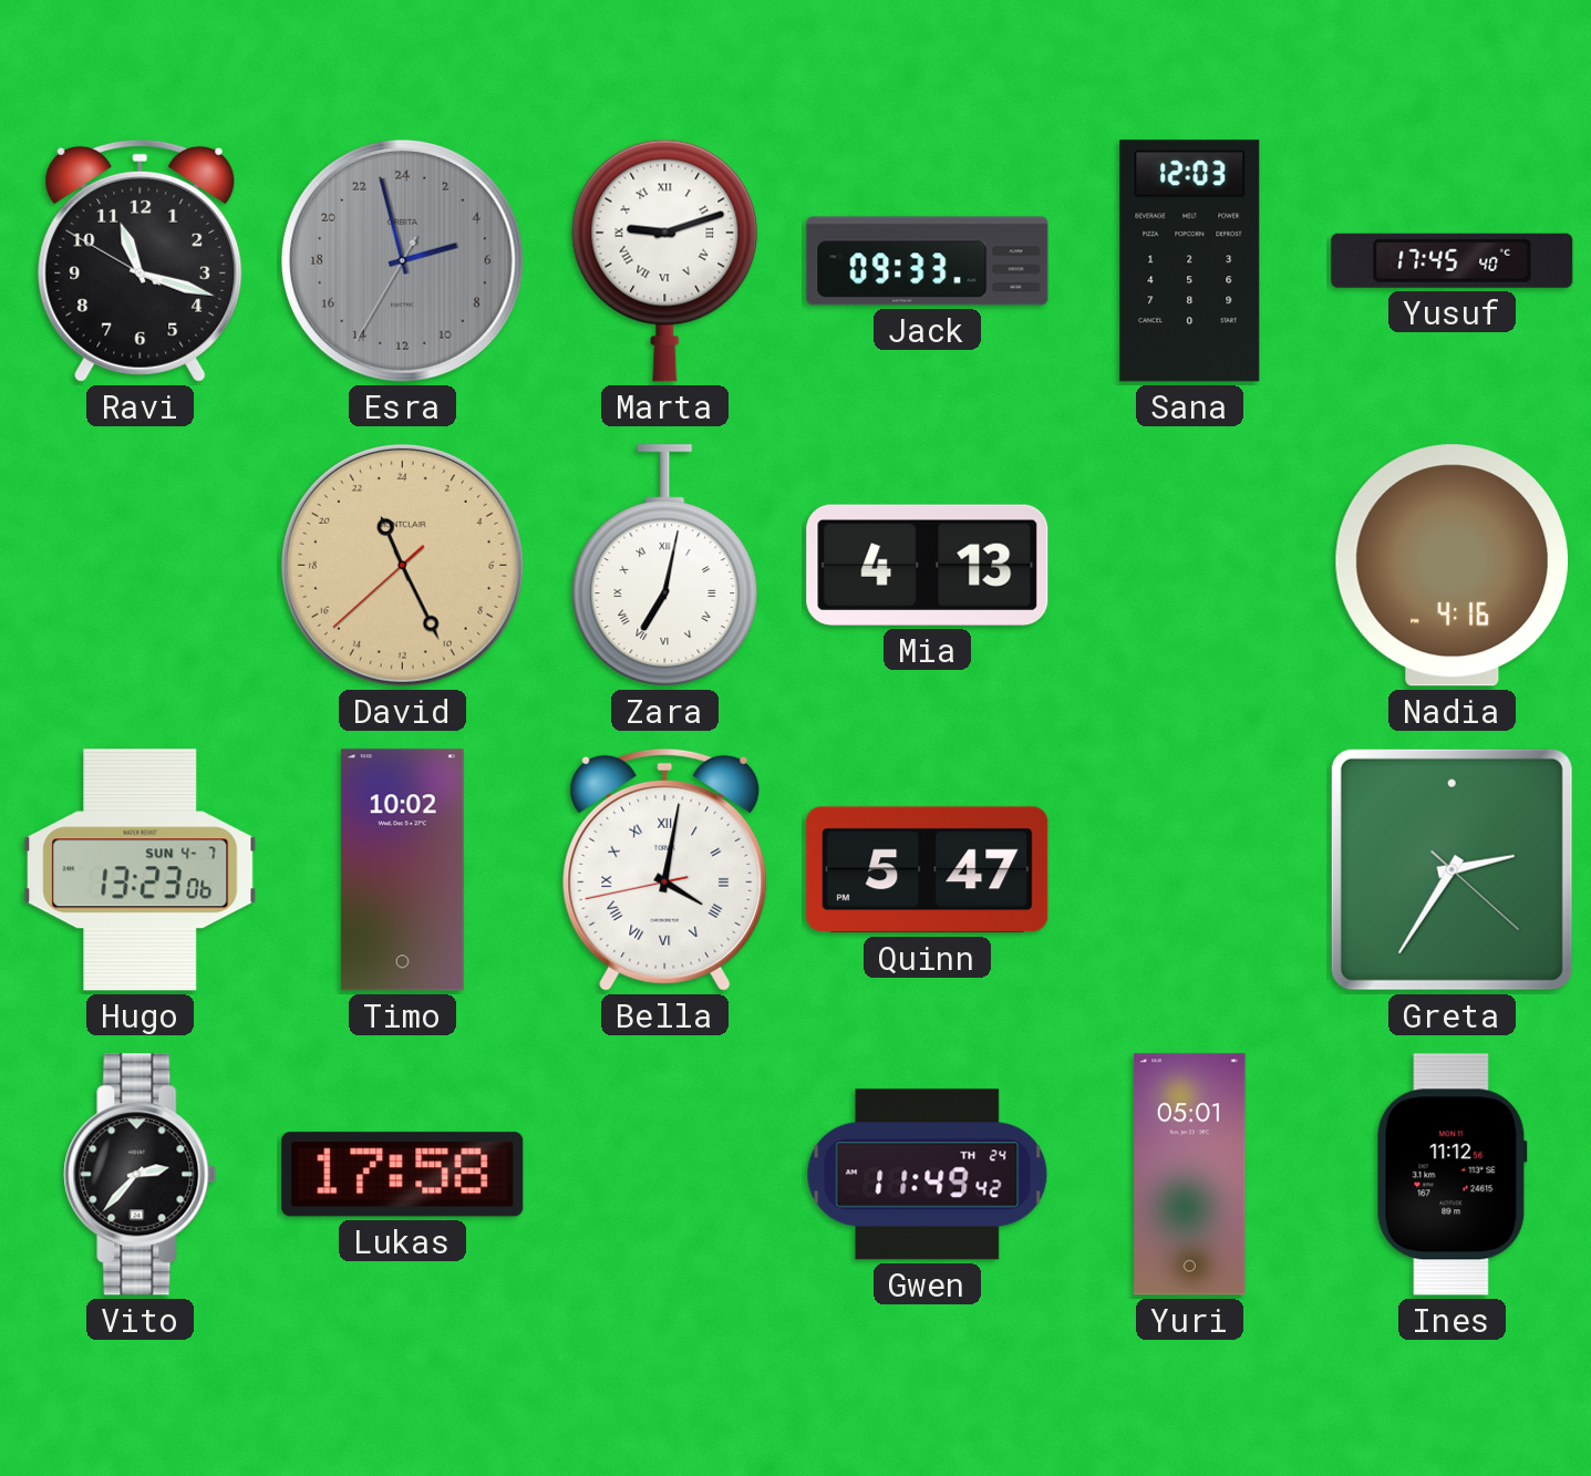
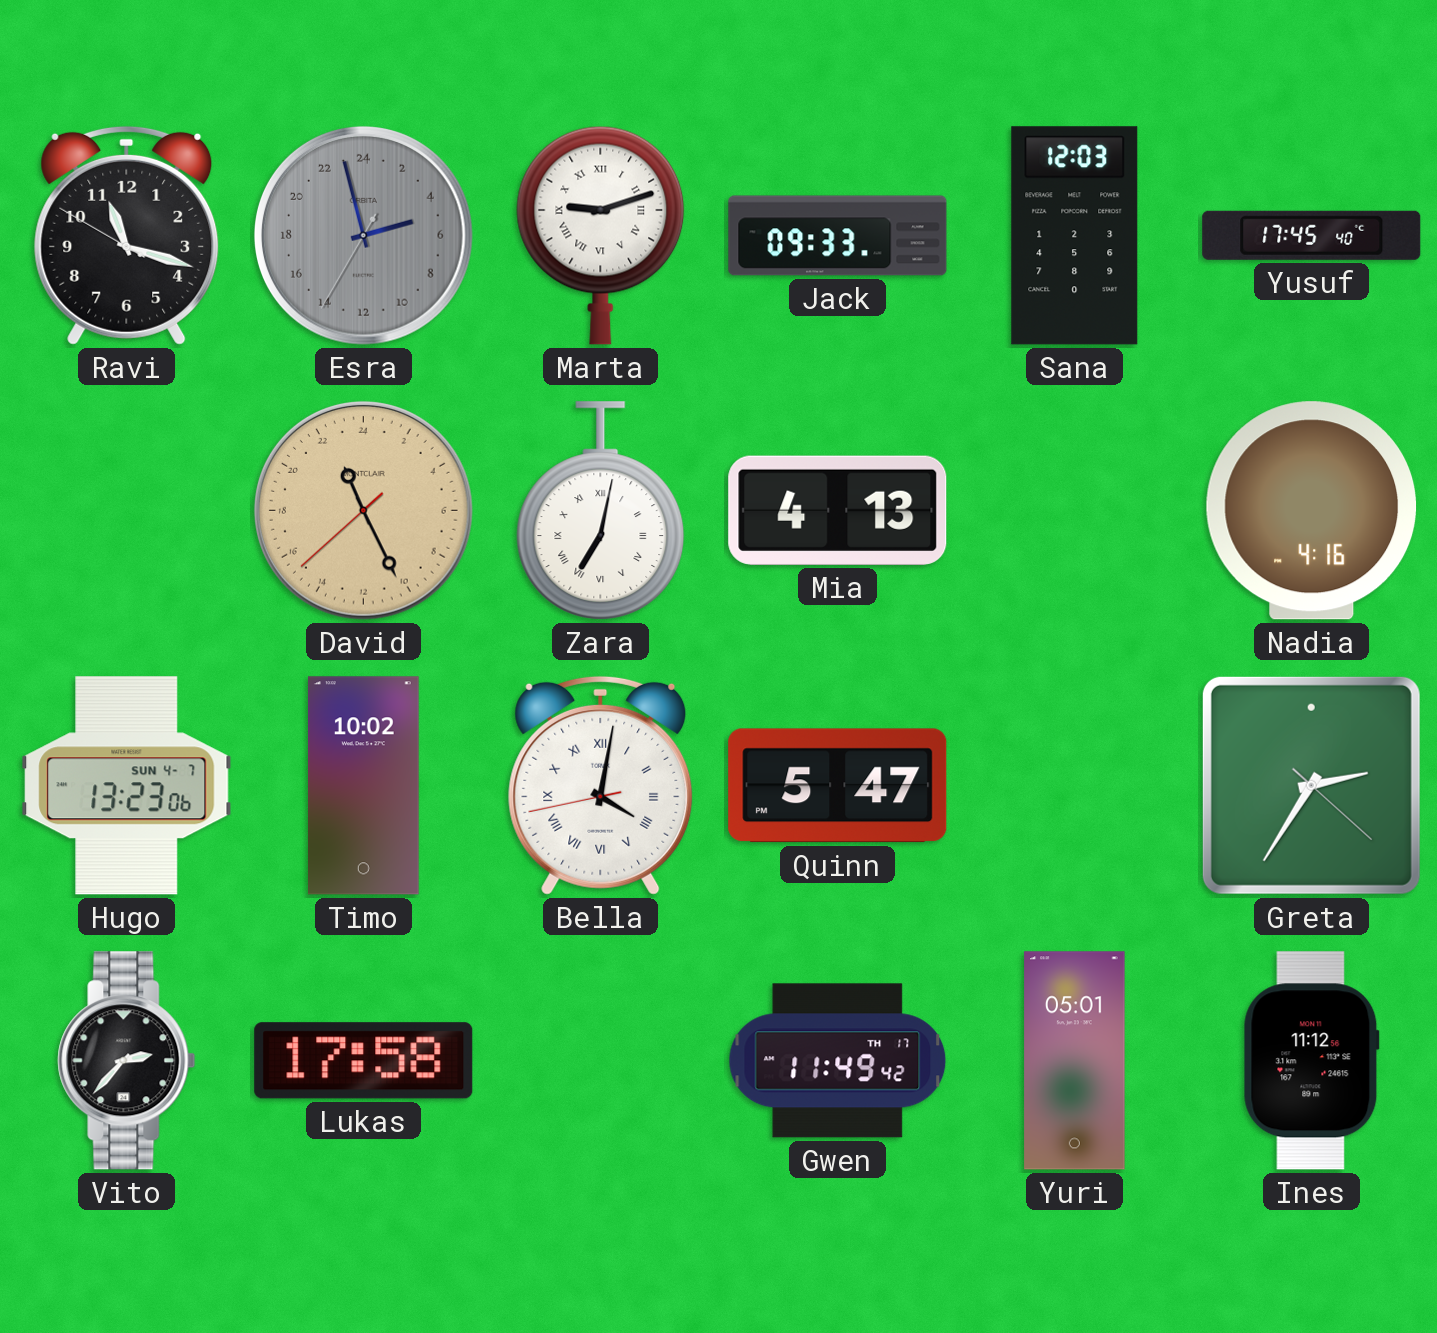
Gwen date: TH 24 -> TH 17
